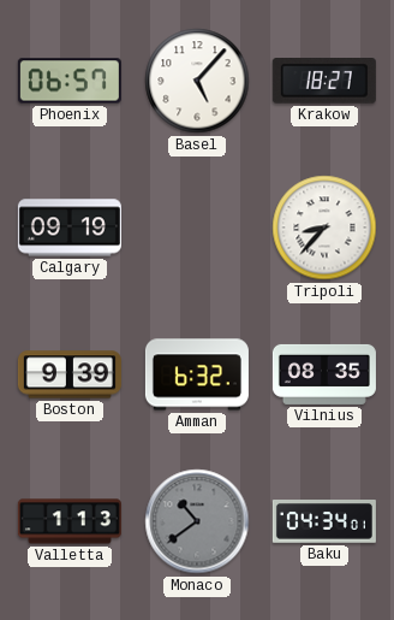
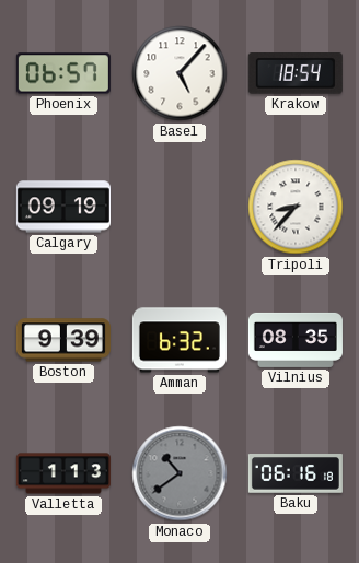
Krakow: 18:27 -> 18:54
Baku: 04:34 -> 06:16
